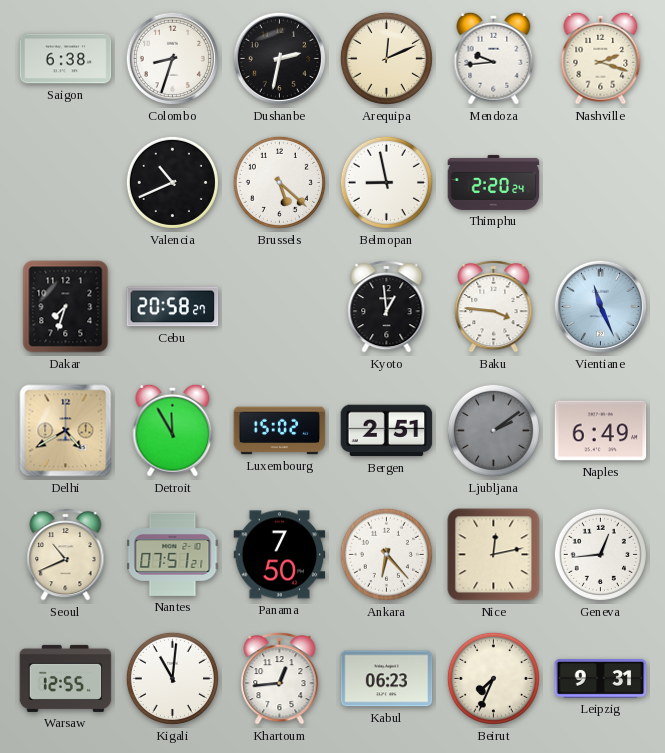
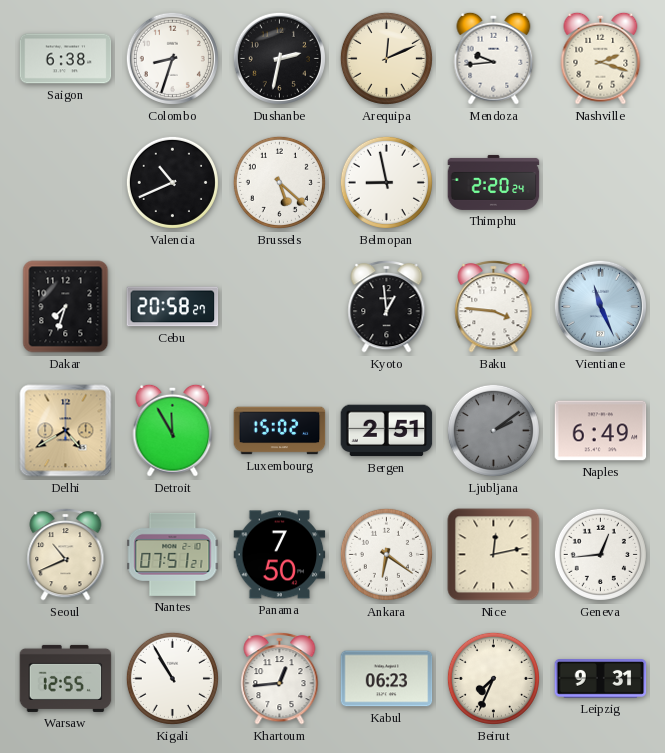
Ankara: 6:23 -> 6:21
Kigali: 11:01 -> 10:55
